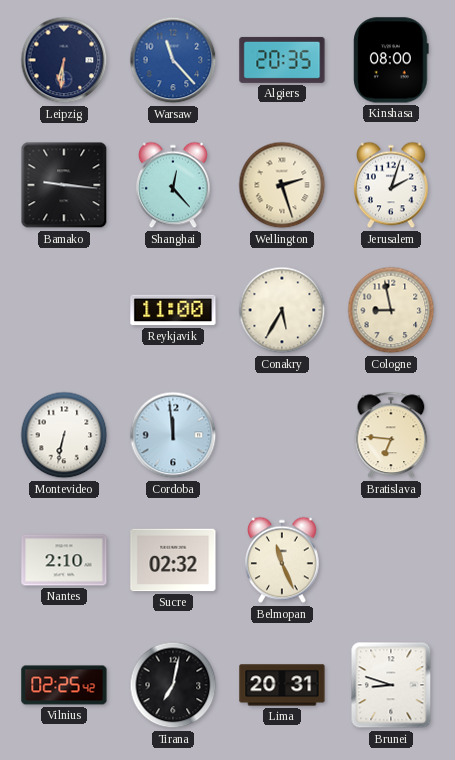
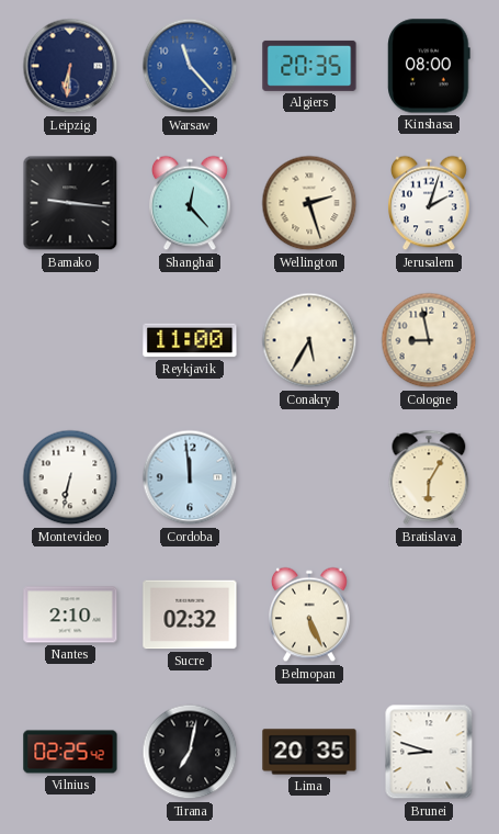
Bratislava: 6:46 -> 6:05
Belmopan: 11:26 -> 5:26
Lima: 20:31 -> 20:35
